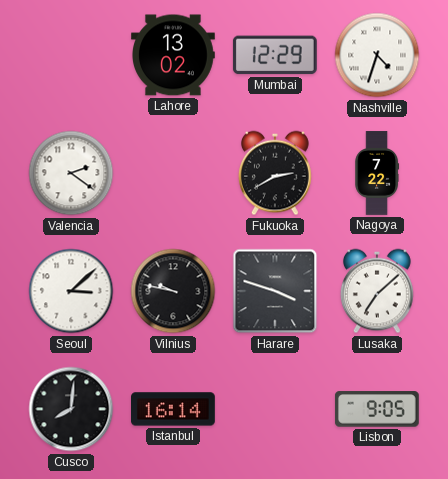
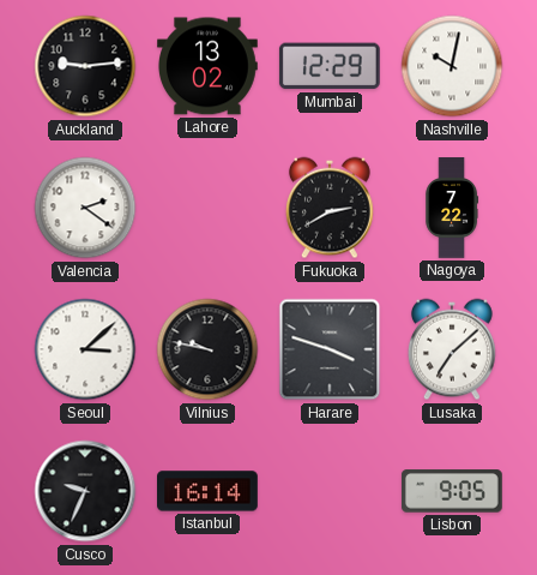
Auckland: none -> 9:14
Nashville: 4:33 -> 10:02
Cusco: 8:01 -> 9:34
